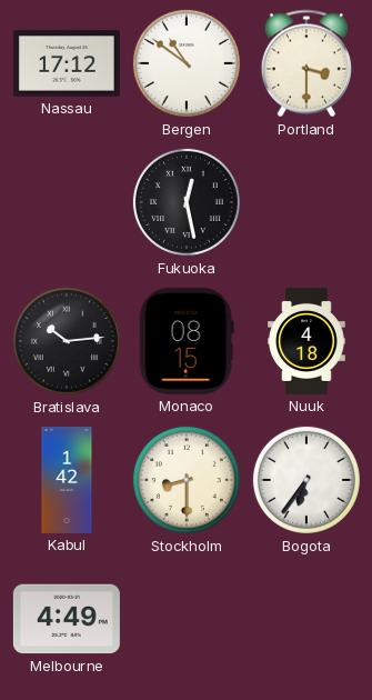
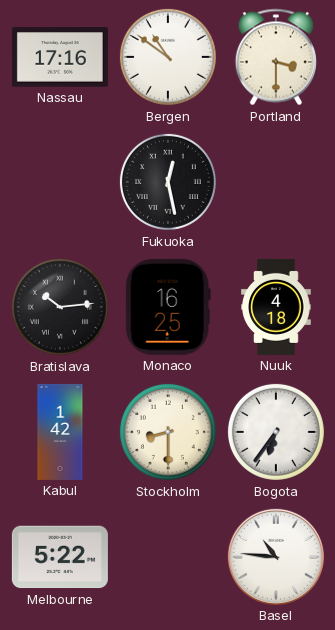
Nassau: 17:12 -> 17:16
Monaco: 08:15 -> 16:25
Melbourne: 4:49 -> 5:22
Basel: none -> 10:46
